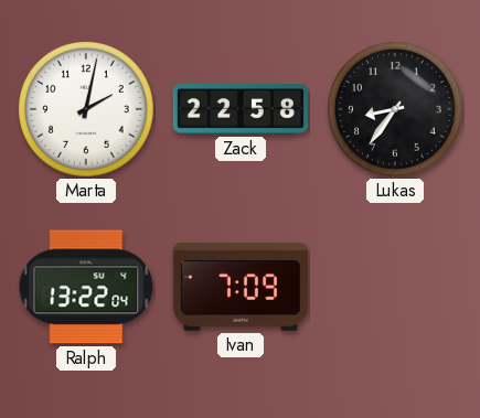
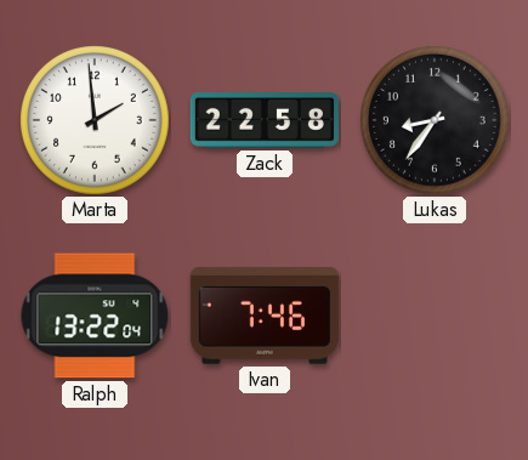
Marta: 2:02 -> 1:59
Ivan: 7:09 -> 7:46
